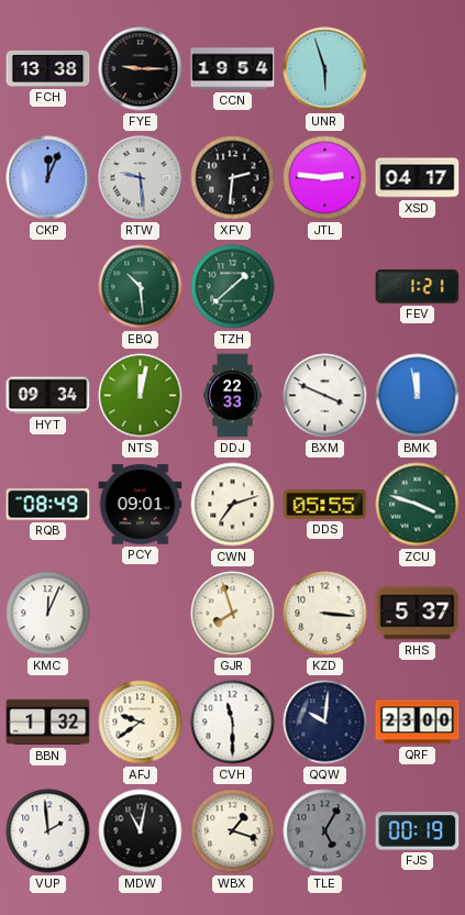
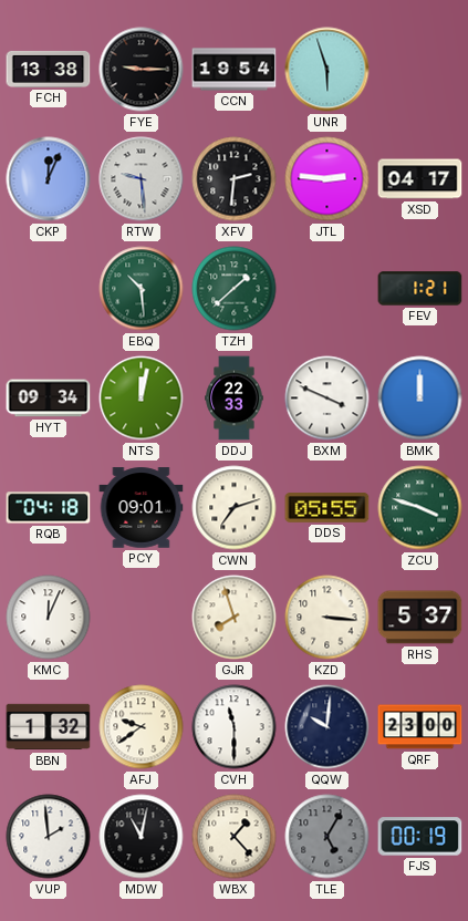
BMK: 11:58 -> 12:00
RQB: 08:49 -> 04:18
WBX: 1:18 -> 1:23
